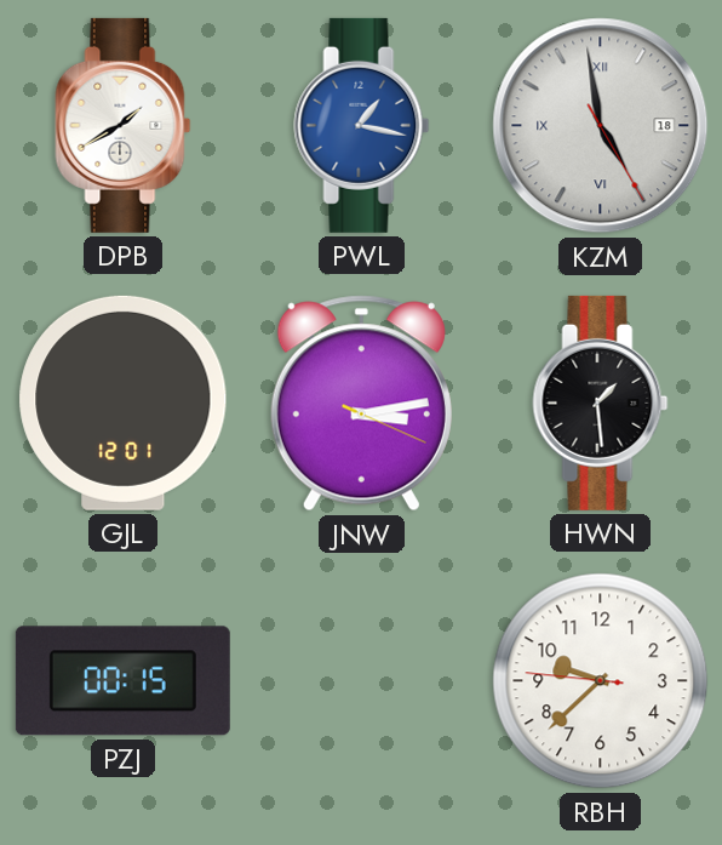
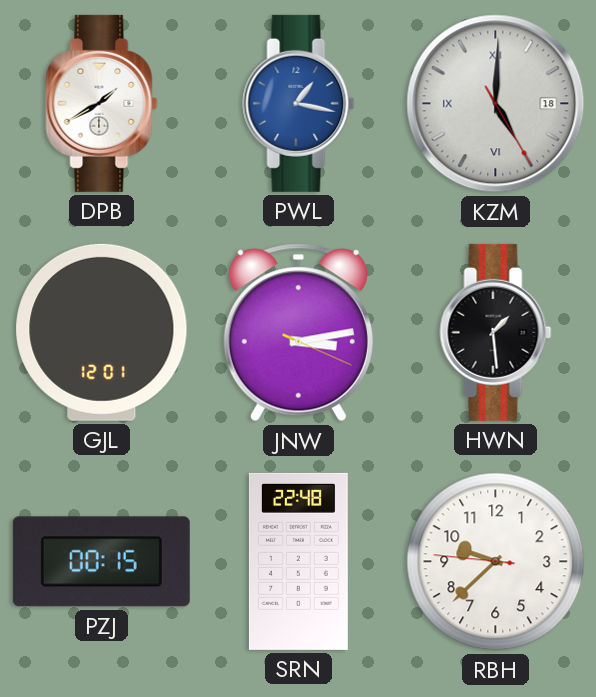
KZM: 4:58 -> 5:00
SRN: none -> 22:48
